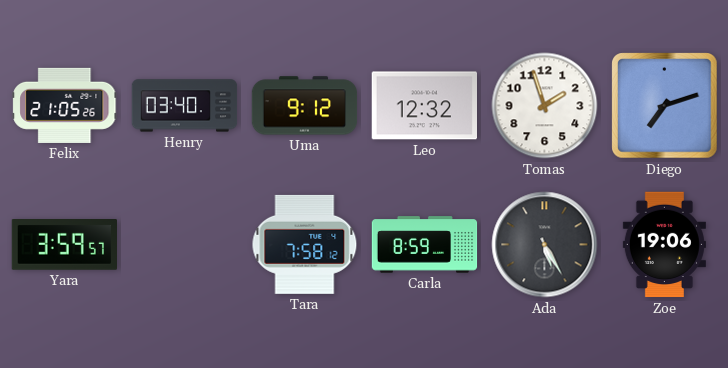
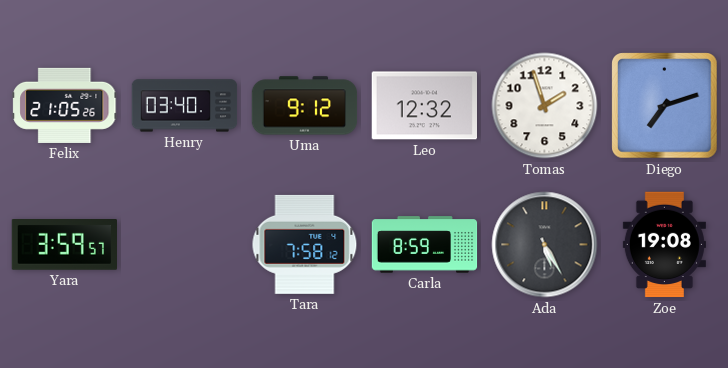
Zoe: 19:06 -> 19:08
